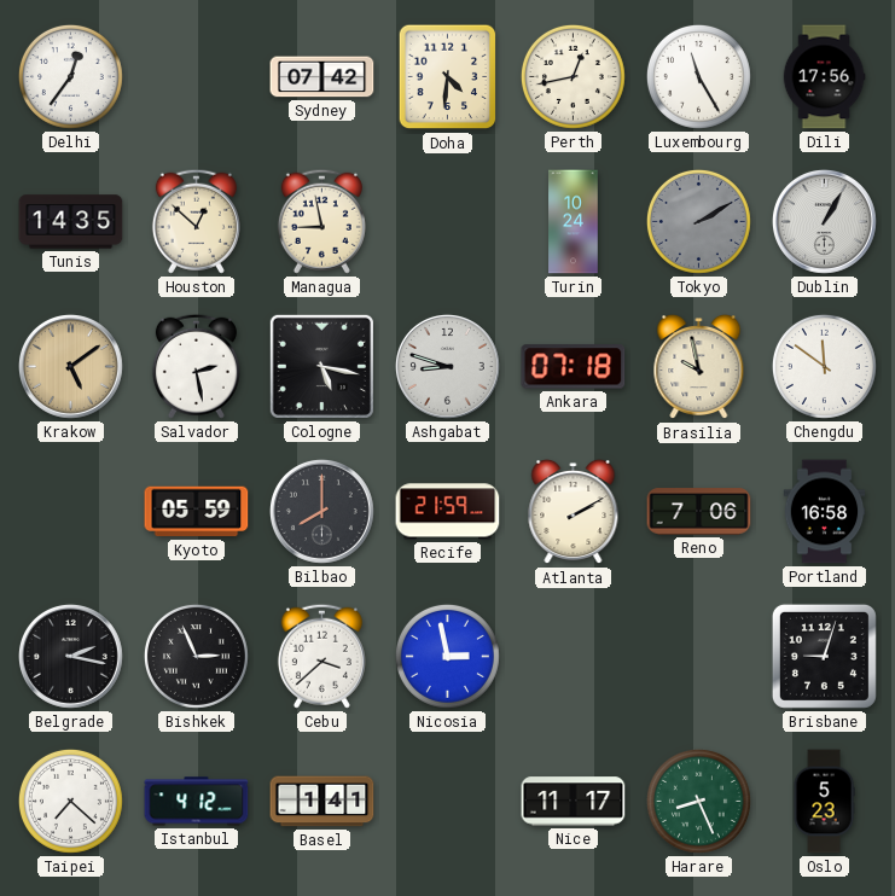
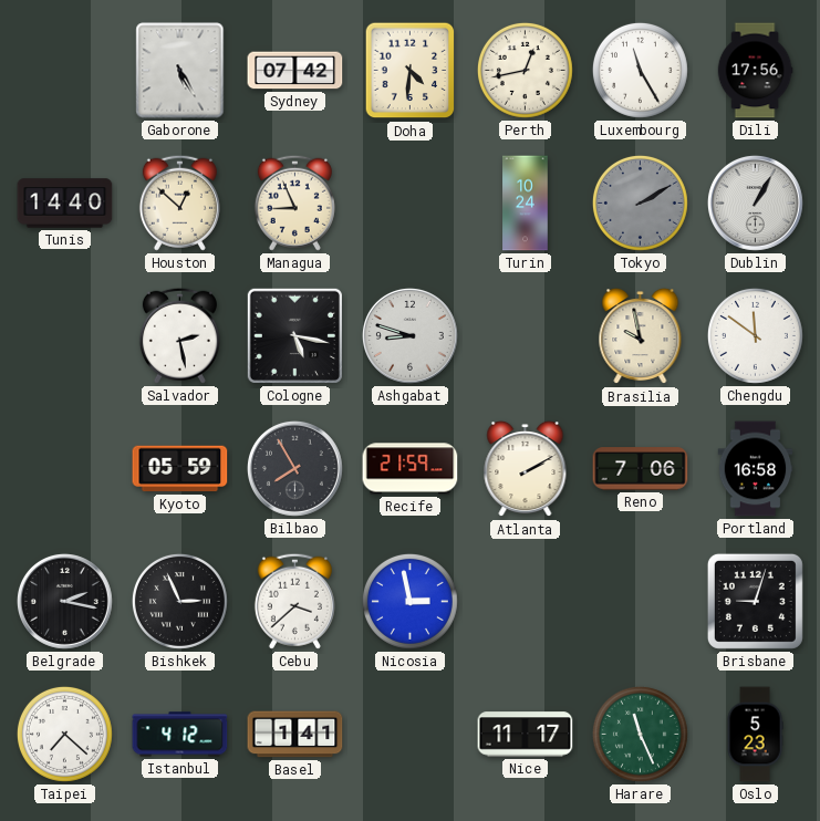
Delhi: 12:36 -> none
Gaborone: none -> 5:25
Tunis: 14:35 -> 14:40
Managua: 8:58 -> 8:56
Krakow: 5:09 -> none
Ankara: 07:18 -> none
Bilbao: 8:00 -> 7:55
Harare: 8:26 -> 11:26
